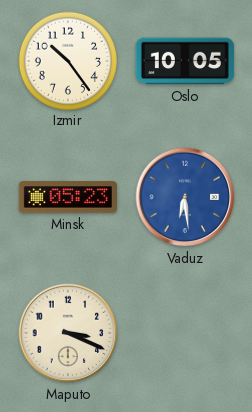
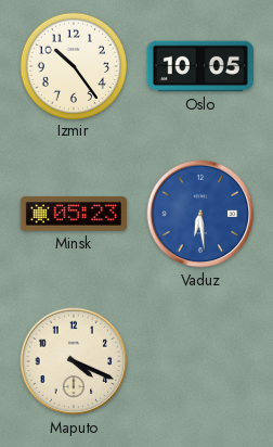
Maputo: 3:19 -> 4:19
